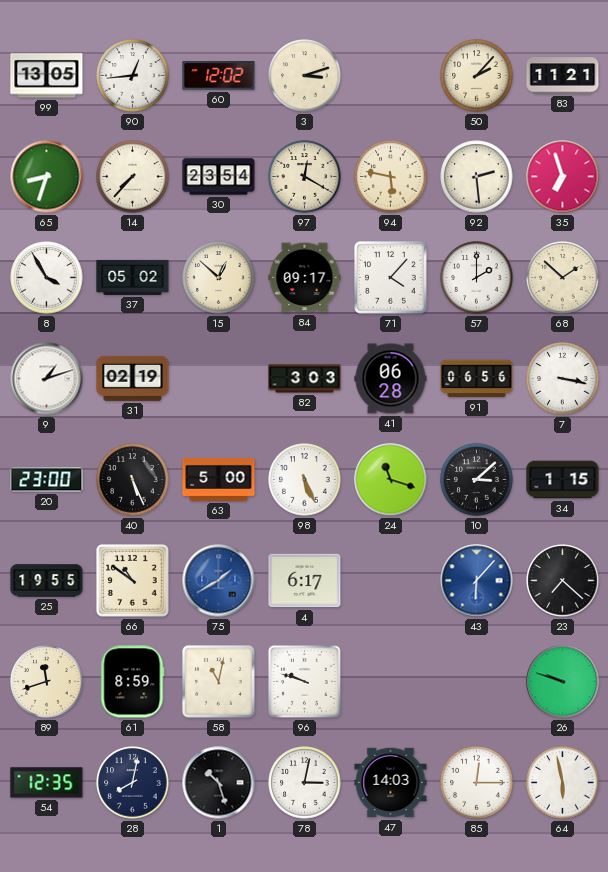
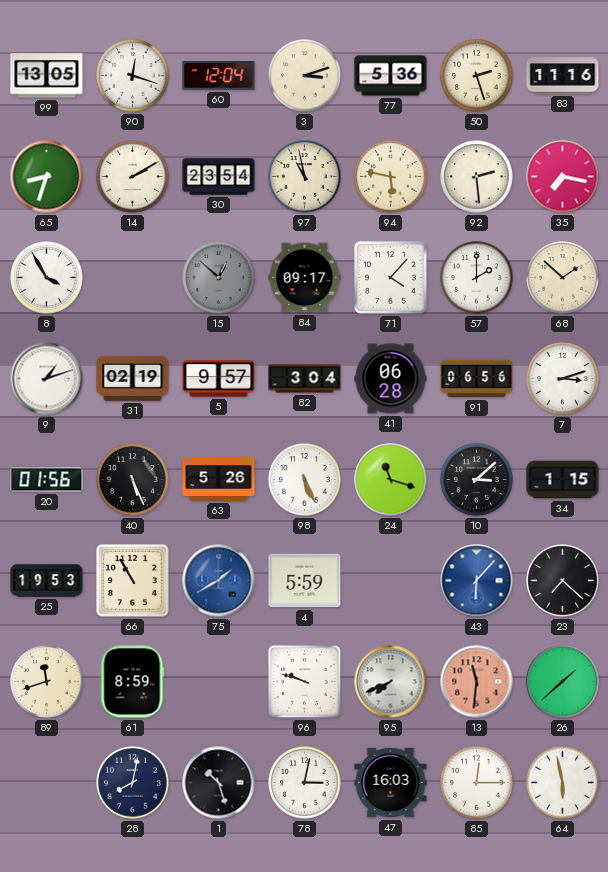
90: 12:44 -> 12:18
60: 12:02 -> 12:04
77: none -> 5:36
50: 2:07 -> 2:27
83: 11:21 -> 11:16
14: 7:37 -> 2:10
97: 12:20 -> 10:58
35: 6:57 -> 7:17
37: 05:02 -> none
15 dial: cream -> grey
5: none -> 9:57
82: 3:03 -> 3:04
7: 3:17 -> 3:12
20: 23:00 -> 01:56
63: 5:00 -> 5:26
25: 19:55 -> 19:53
66: 10:51 -> 10:55
4: 6:17 -> 5:59
58: 11:02 -> none
95: none -> 7:41
13: none -> 11:31
26: 9:48 -> 1:38
54: 12:35 -> none
47: 14:03 -> 16:03
